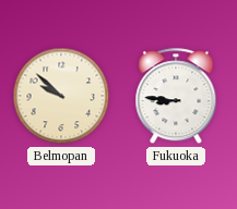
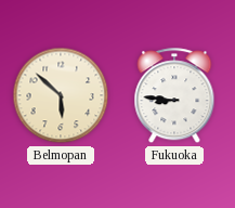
Belmopan: 9:52 -> 5:52
